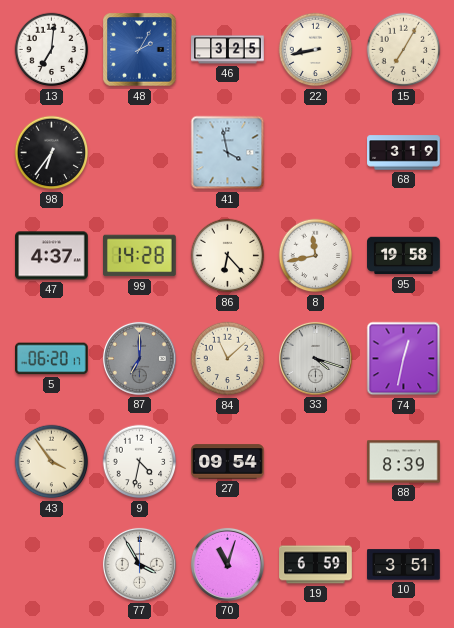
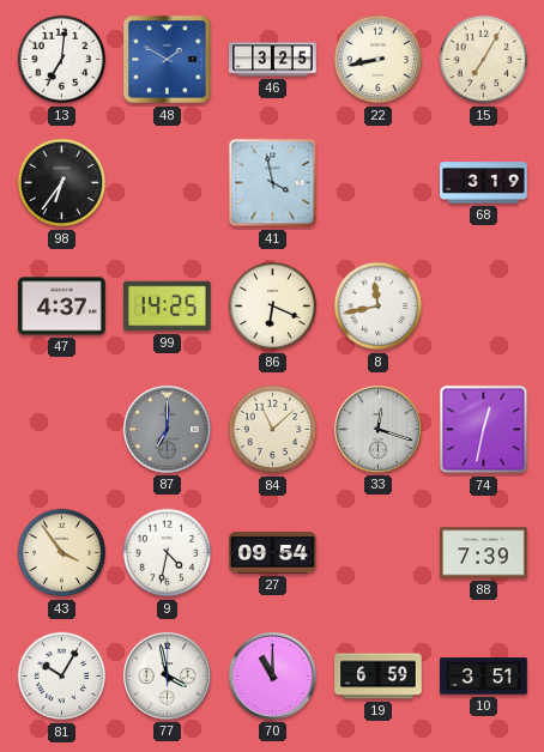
48: 2:05 -> 1:50
99: 14:28 -> 14:25
86: 6:23 -> 6:19
95: 19:58 -> none
5: 06:20 -> none
33: 4:18 -> 12:18
88: 8:39 -> 7:39
81: none -> 10:05
77: 3:55 -> 3:58
70: 11:03 -> 11:00
